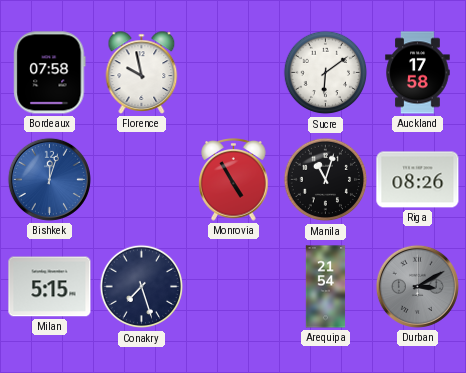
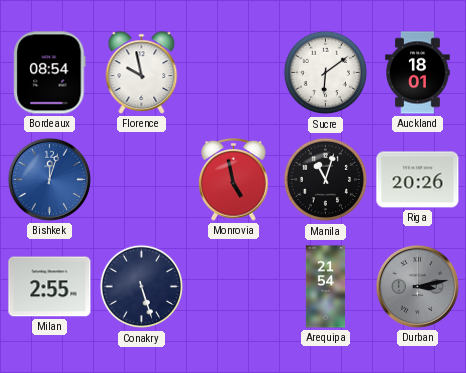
Bordeaux: 07:58 -> 08:54
Auckland: 17:58 -> 18:01
Monrovia: 4:55 -> 4:58
Riga: 08:26 -> 20:26
Milan: 5:15 -> 2:55
Conakry: 7:27 -> 5:27
Durban: 3:10 -> 3:13
